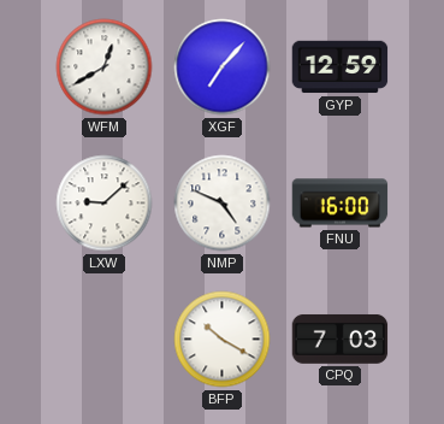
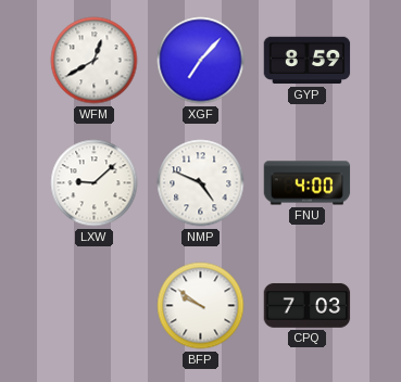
GYP: 12:59 -> 8:59
FNU: 16:00 -> 4:00
BFP: 10:20 -> 9:51
